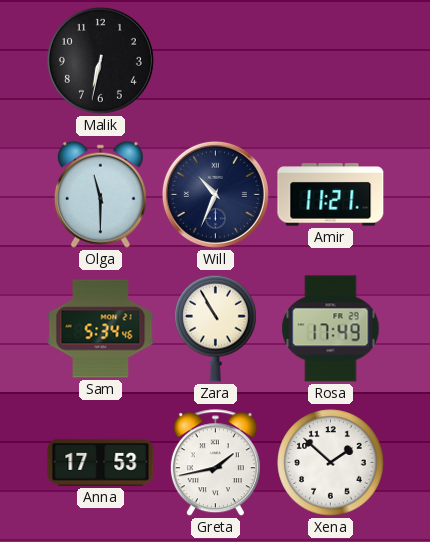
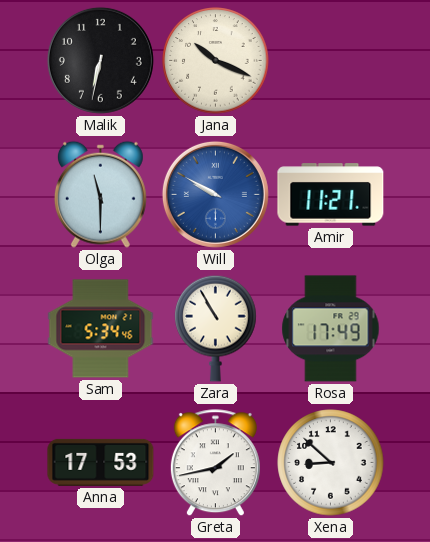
Jana: none -> 10:19
Will: 10:34 -> 9:50
Will dial: navy -> blue
Xena: 1:52 -> 8:52
